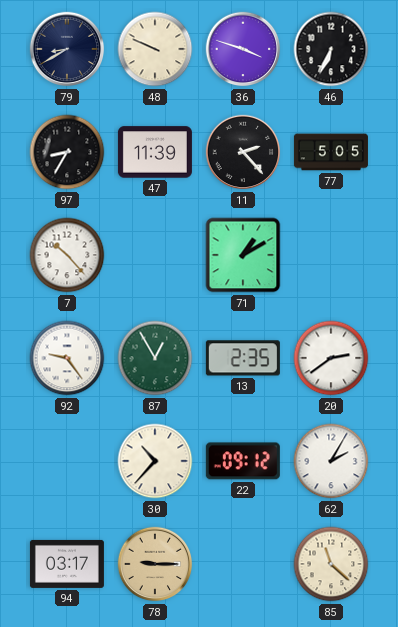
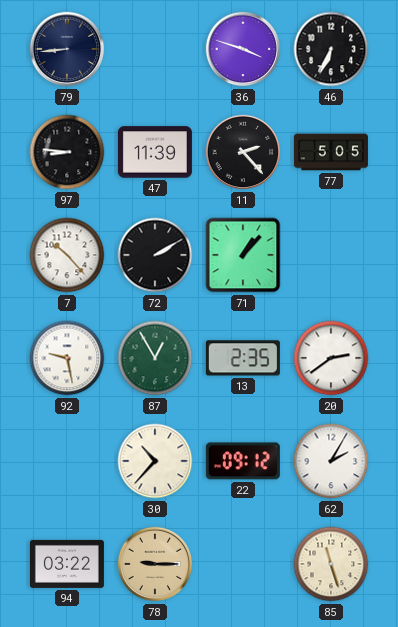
79: 8:40 -> 8:44
48: 9:49 -> none
97: 8:35 -> 8:46
72: none -> 2:10
71: 1:10 -> 1:07
92: 9:24 -> 9:28
94: 03:17 -> 03:22
85: 11:22 -> 11:27
